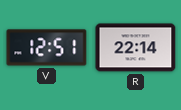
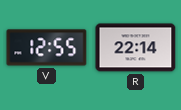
V: 12:51 -> 12:55
